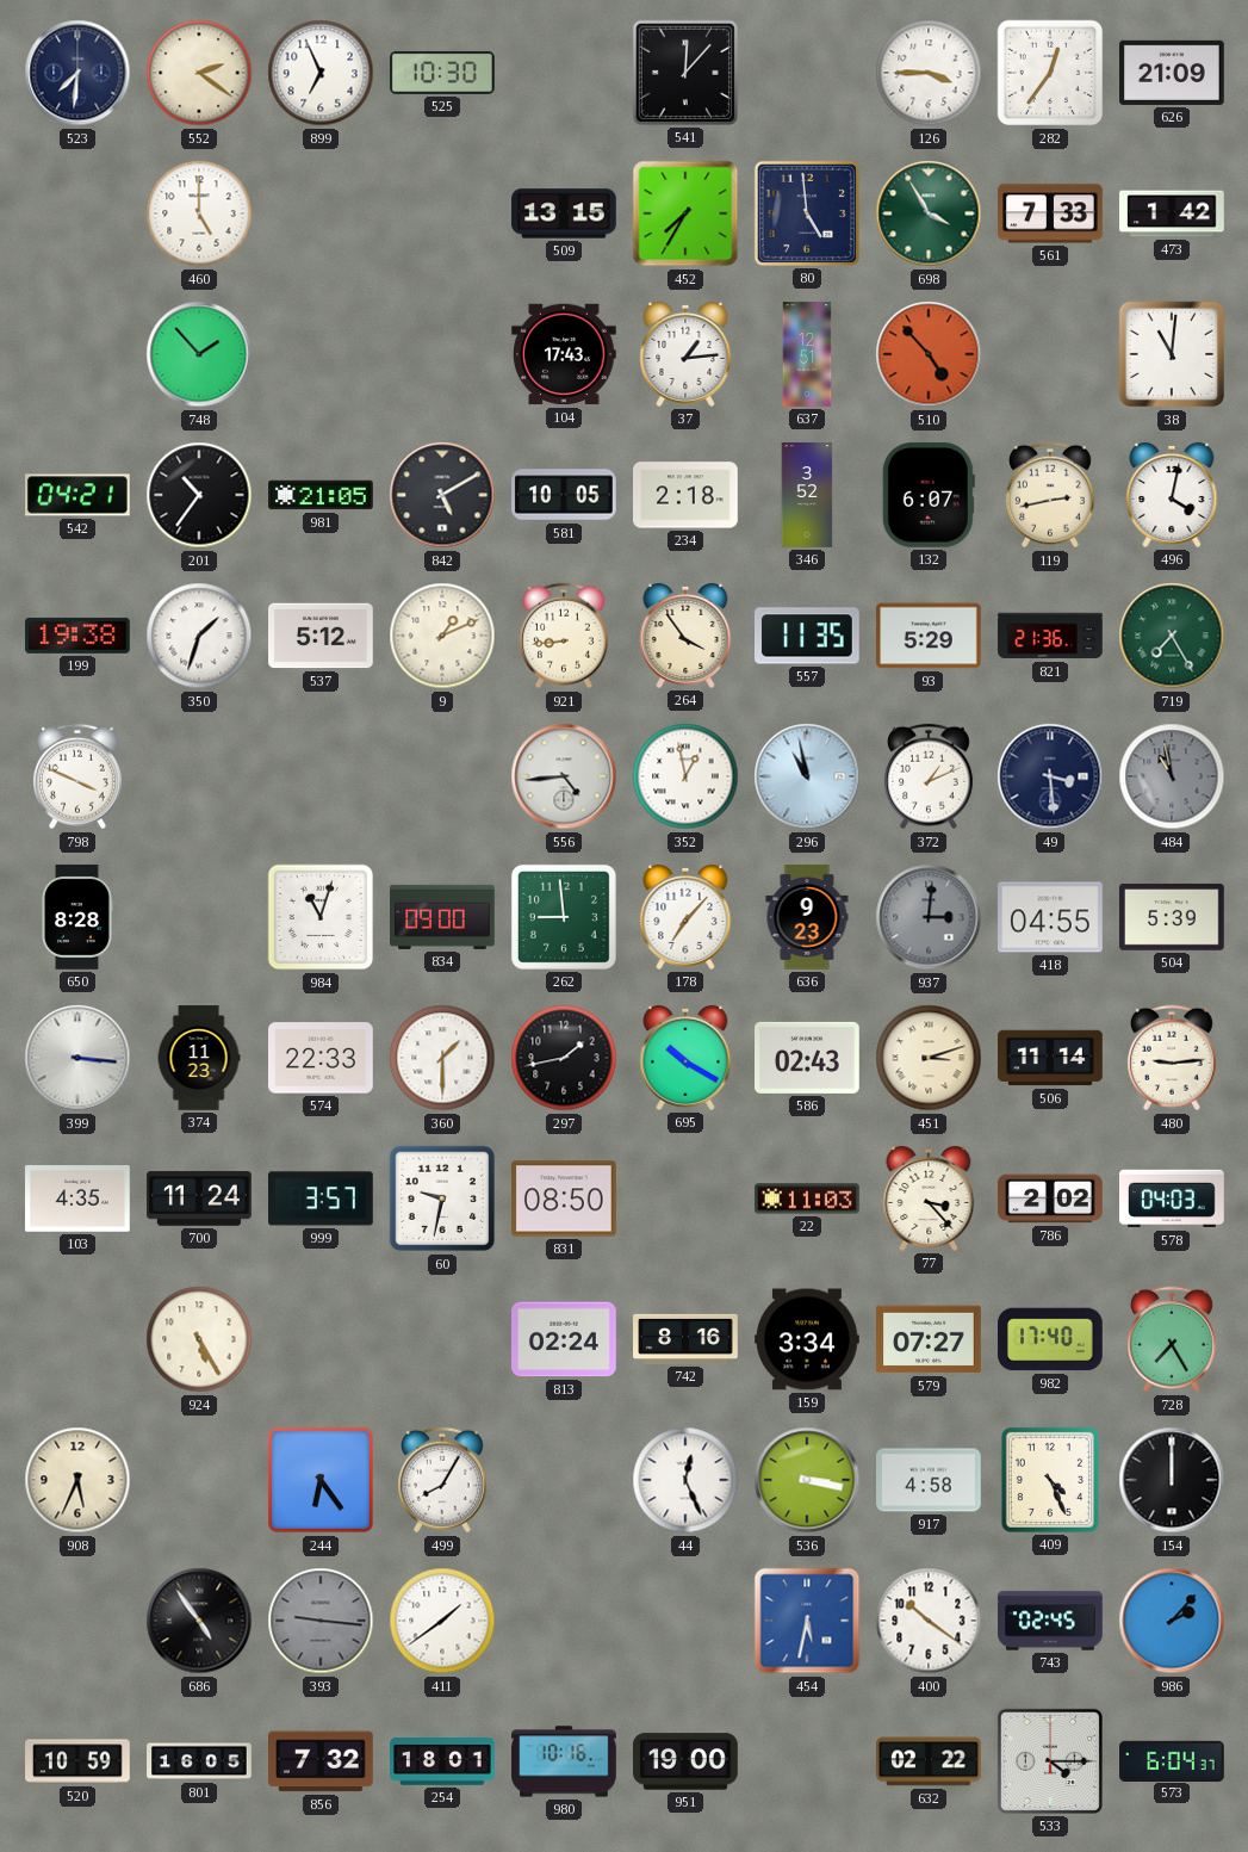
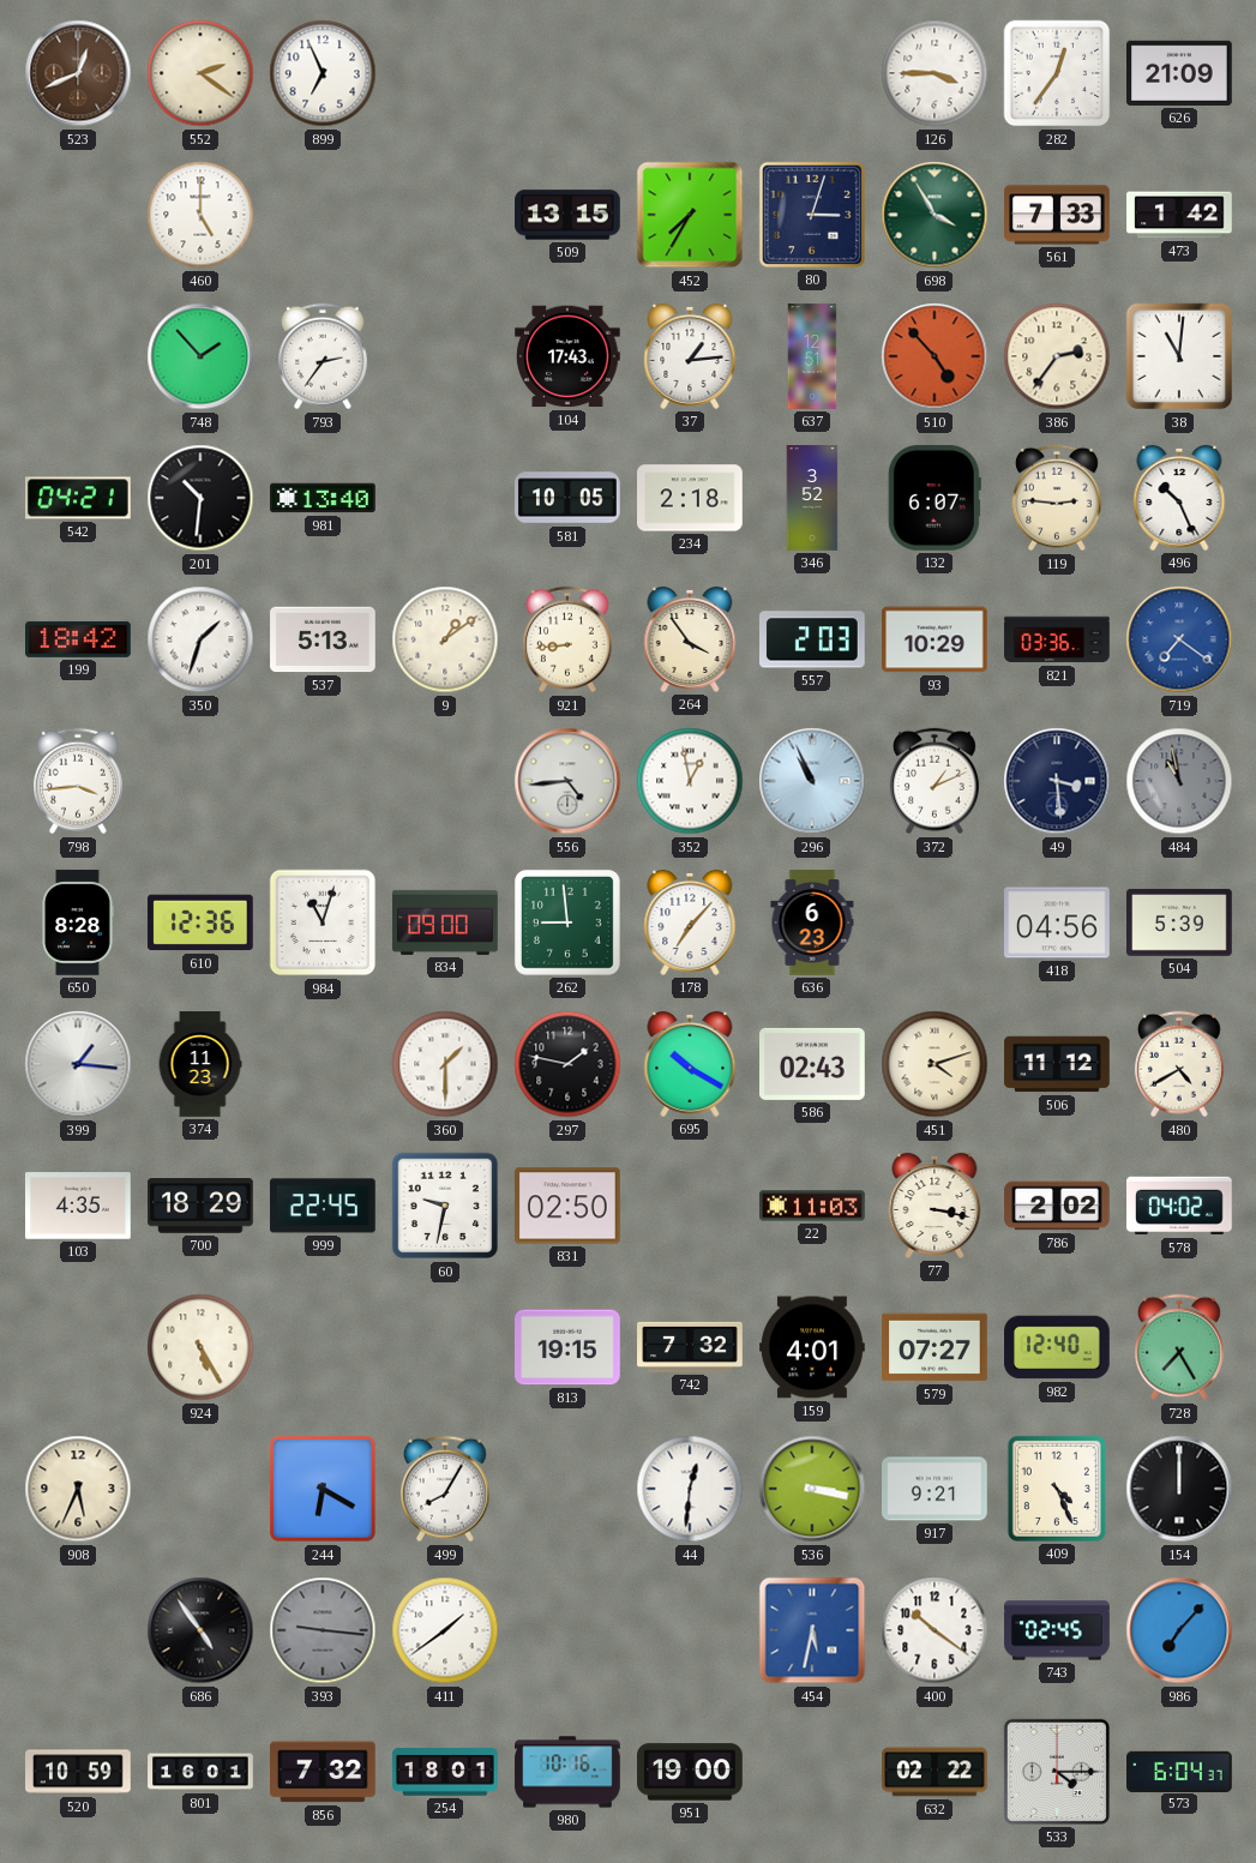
523: 7:31 -> 12:41
523 dial: navy -> brown
525: 10:30 -> none
541: 12:07 -> none
80: 4:59 -> 3:03
793: none -> 2:36
386: none -> 2:36
201: 10:36 -> 10:31
981: 21:05 -> 13:40
842: 5:10 -> none
119: 2:43 -> 2:46
496: 4:02 -> 10:26
199: 19:38 -> 18:42
537: 5:12 -> 5:13
9: 1:11 -> 1:09
557: 11:35 -> 2:03
93: 5:29 -> 10:29
821: 21:36 -> 03:36
719: 7:25 -> 7:21
719 dial: green -> blue
798: 3:49 -> 3:44
296: 10:58 -> 10:56
610: none -> 12:36
636: 9:23 -> 6:23
937: 3:01 -> none
418: 04:55 -> 04:56
399: 3:16 -> 1:16
574: 22:33 -> none
297: 1:43 -> 1:47
451: 3:12 -> 4:12
506: 11:14 -> 11:12
480: 9:14 -> 4:40
700: 11:24 -> 18:29
999: 3:57 -> 22:45
831: 08:50 -> 02:50
77: 3:23 -> 3:17
578: 04:03 -> 04:02
813: 02:24 -> 19:15
742: 8:16 -> 7:32
159: 3:34 -> 4:01
982: 17:40 -> 12:40
244: 6:24 -> 6:20
44: 12:26 -> 12:31
917: 4:58 -> 9:21
986: 2:07 -> 7:07
801: 16:05 -> 16:01
